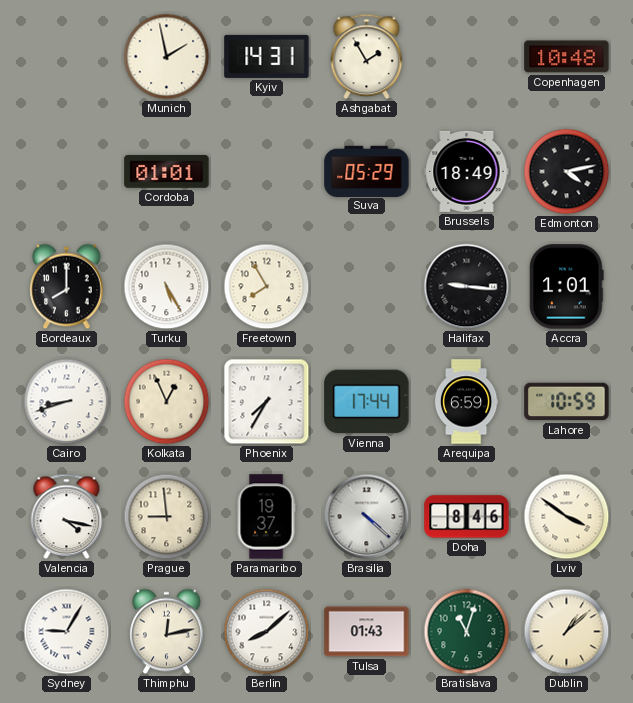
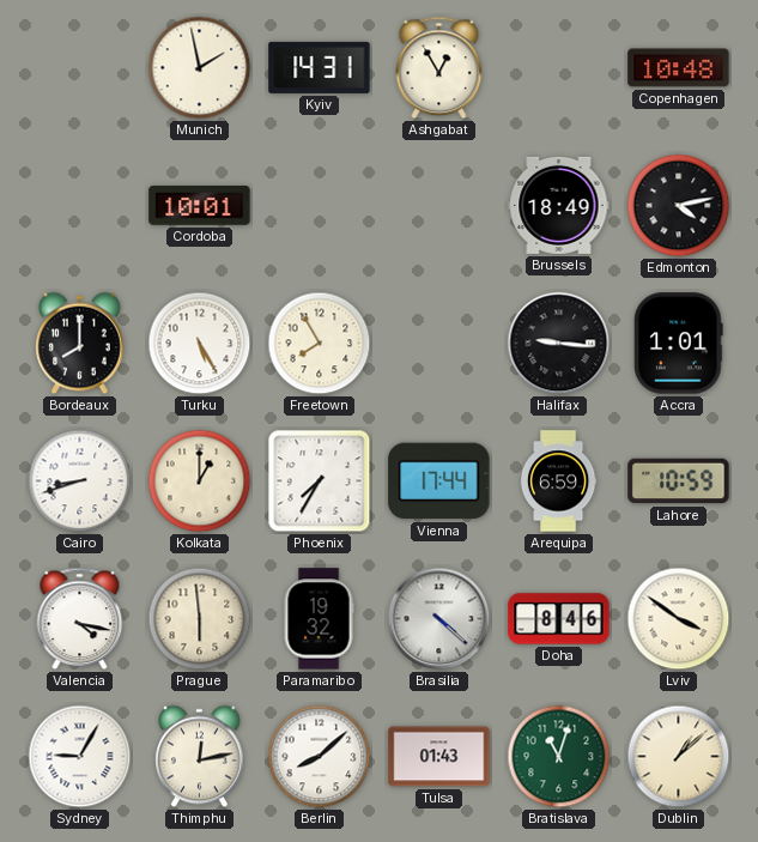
Ashgabat: 1:55 -> 12:55
Cordoba: 01:01 -> 10:01
Suva: 05:29 -> none
Kolkata: 12:56 -> 1:00
Prague: 8:59 -> 5:59
Paramaribo: 19:37 -> 19:32
